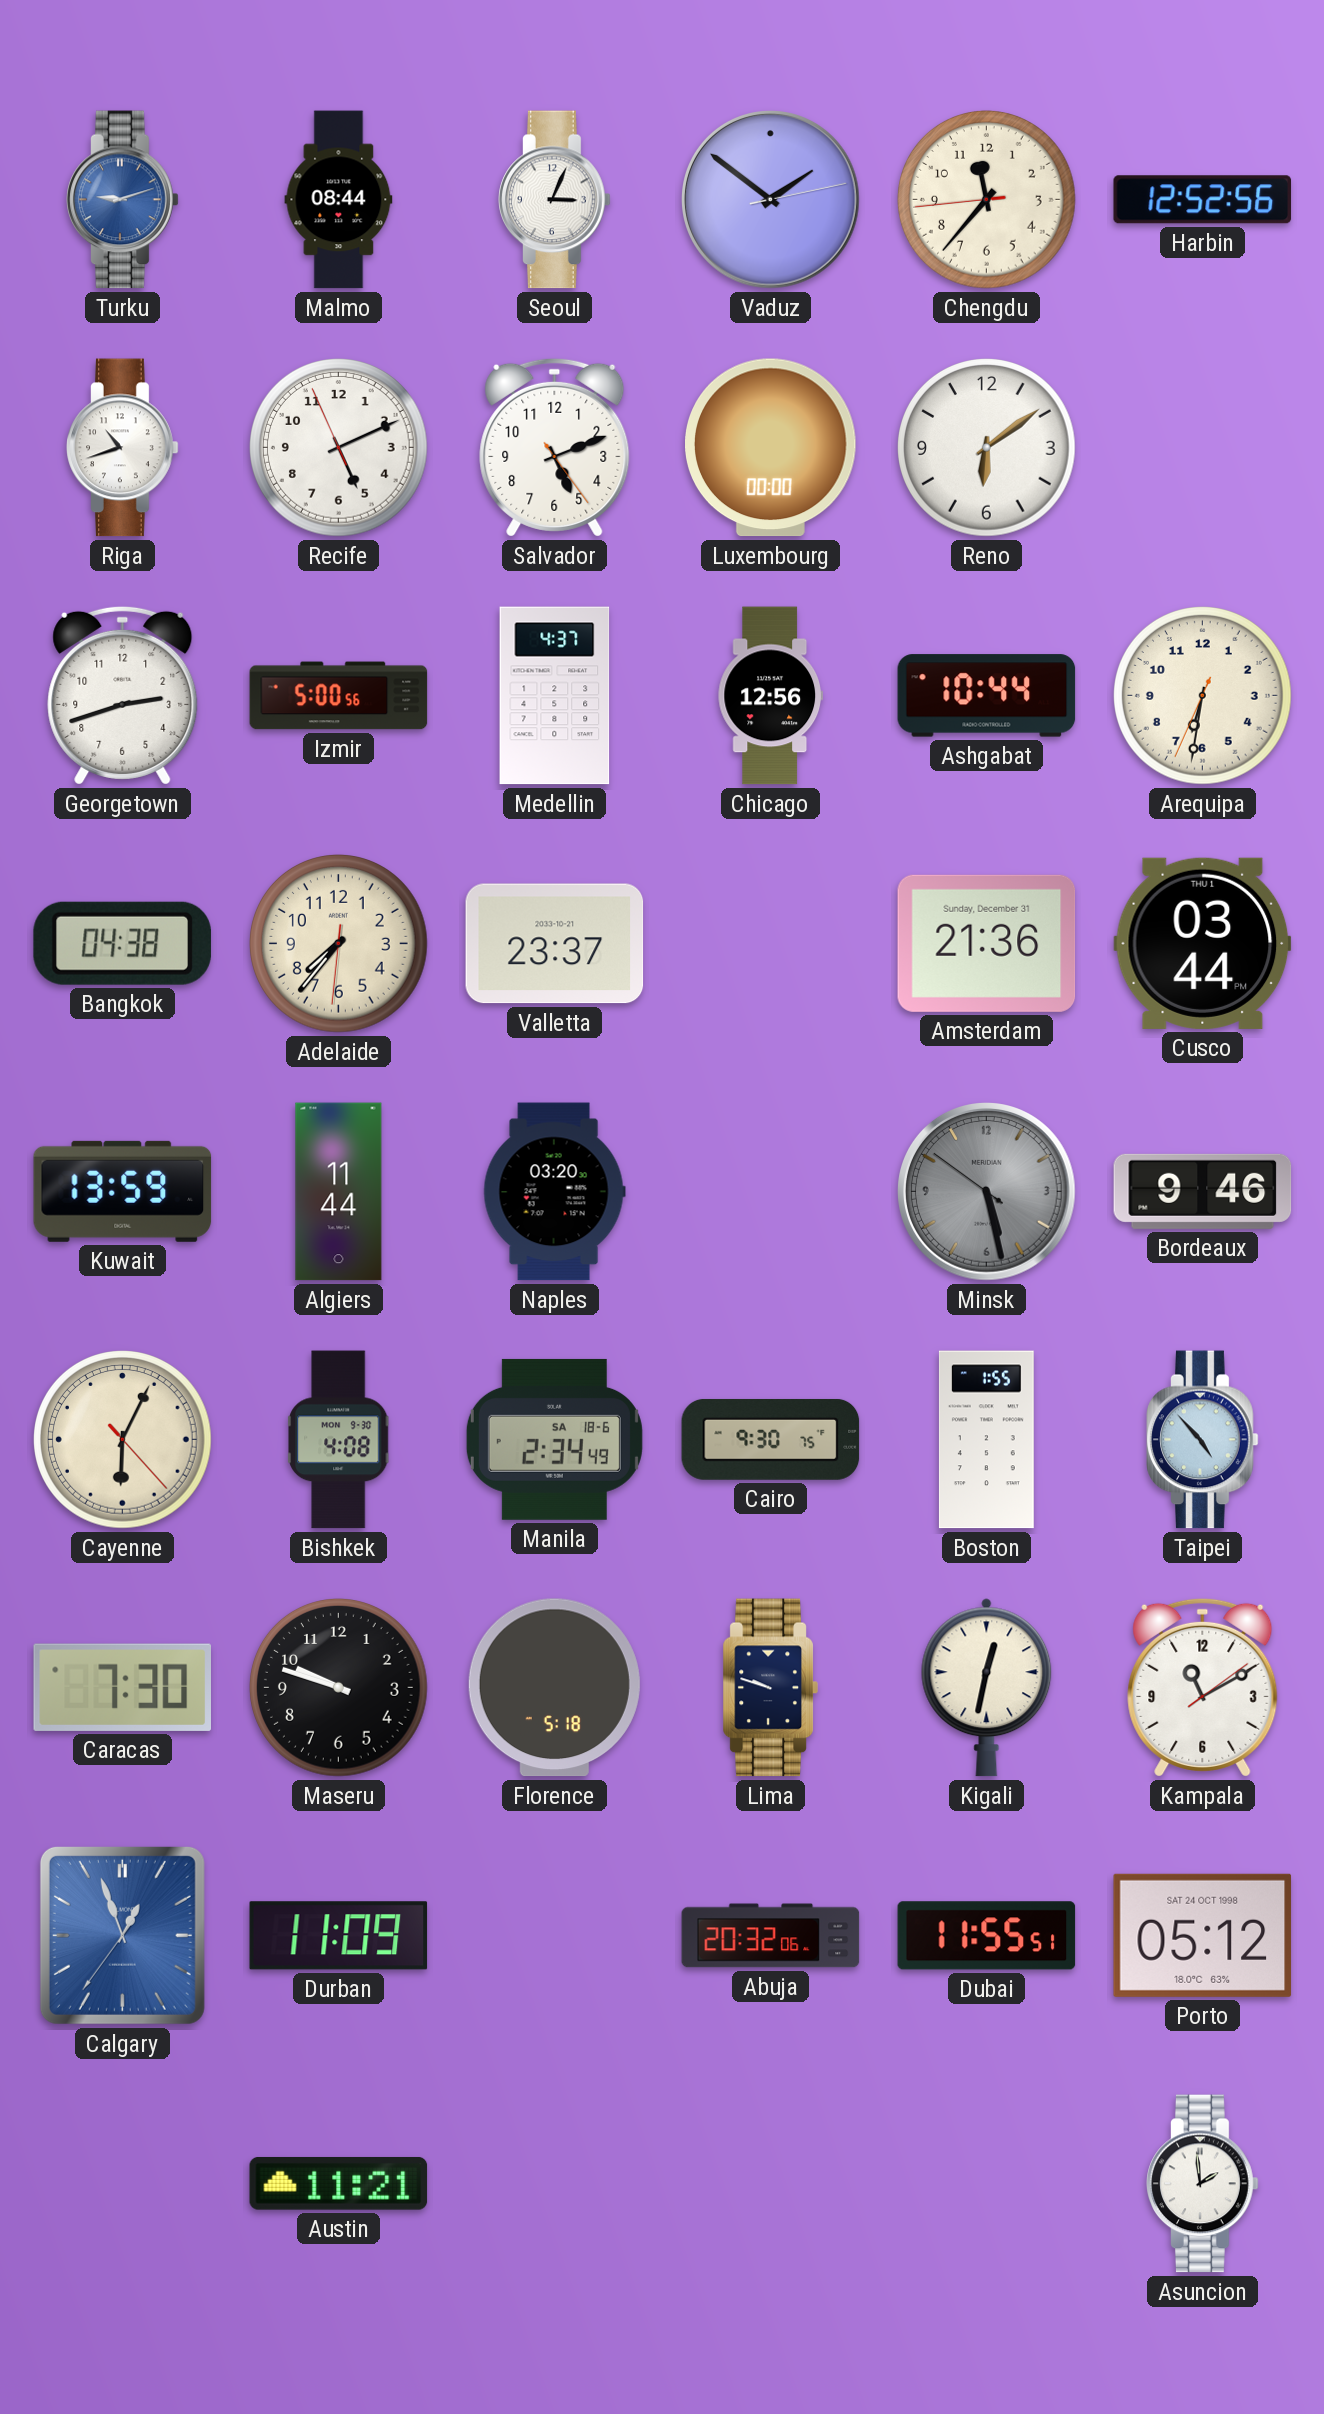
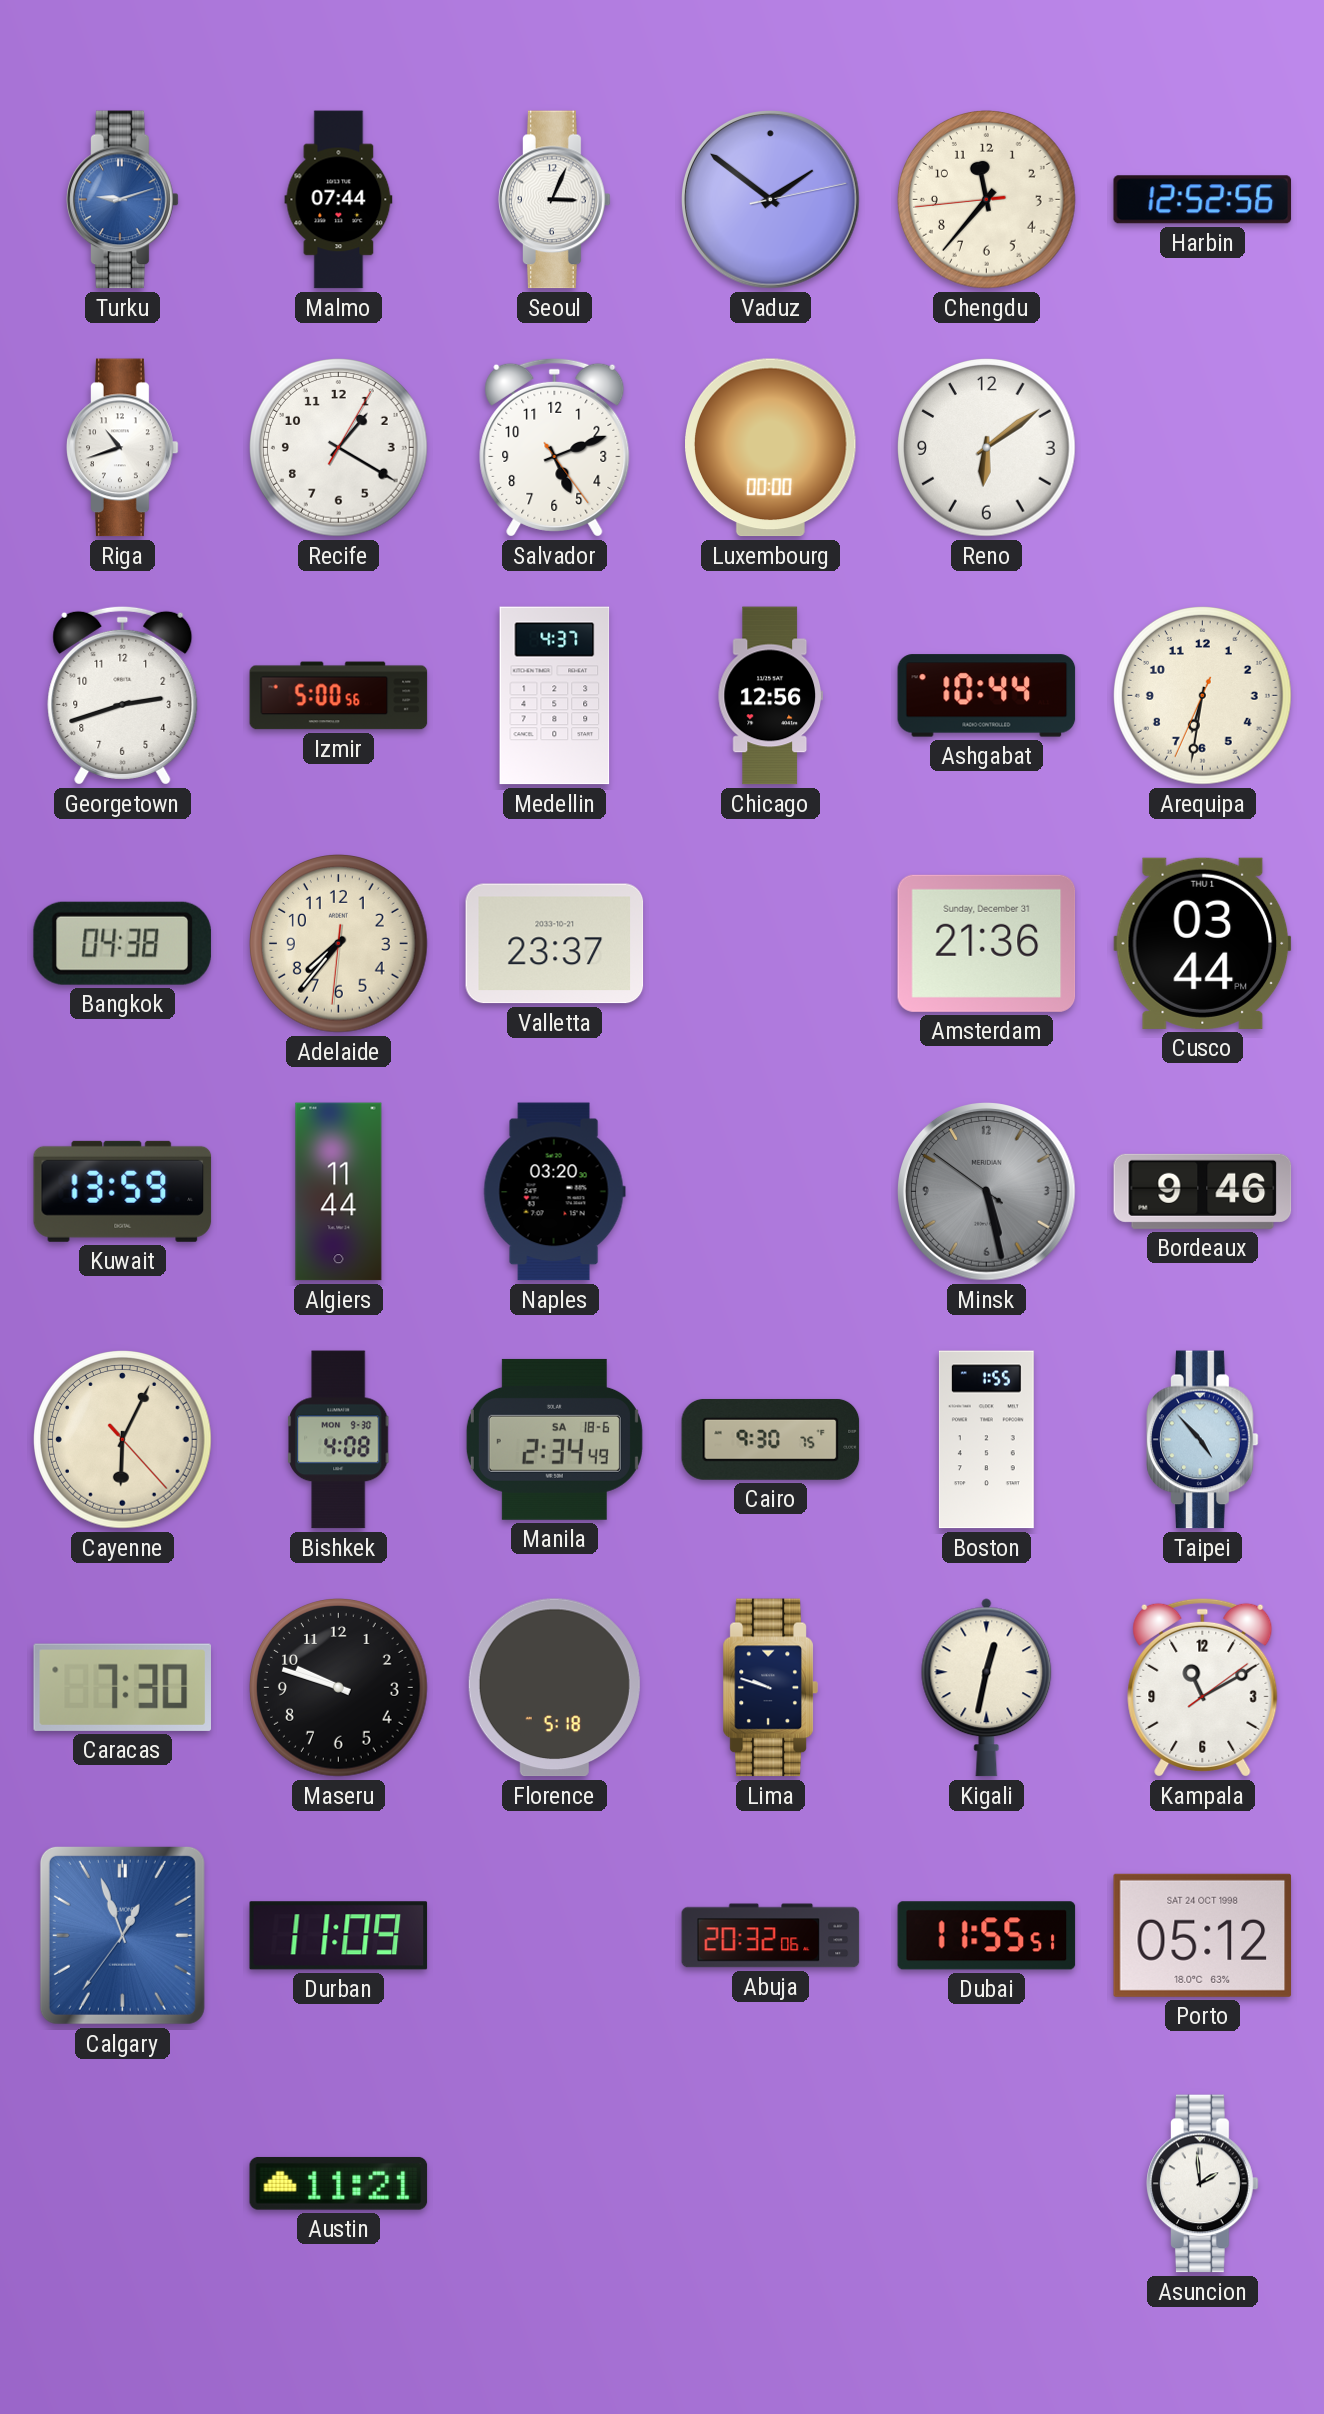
Malmo: 08:44 -> 07:44
Recife: 5:10 -> 1:20
